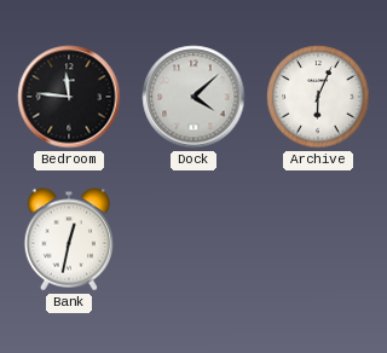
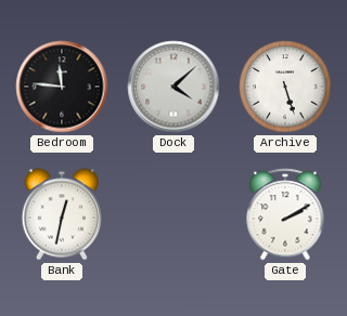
Archive: 6:04 -> 5:27
Gate: none -> 2:10
